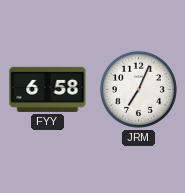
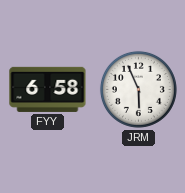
JRM: 7:04 -> 5:56
